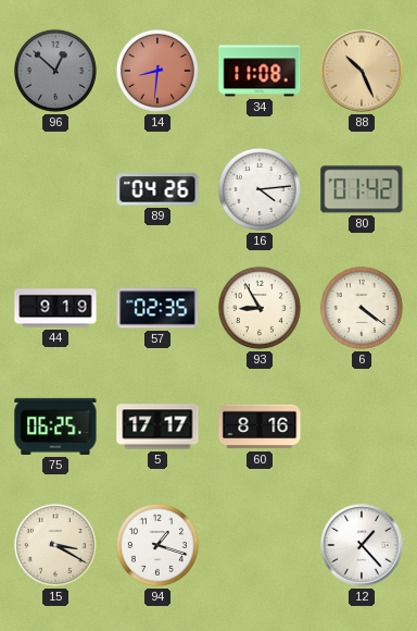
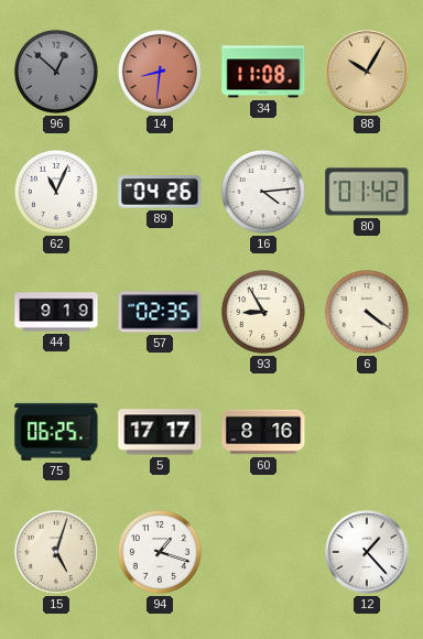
88: 10:26 -> 10:05
62: none -> 11:04
15: 3:20 -> 5:03
